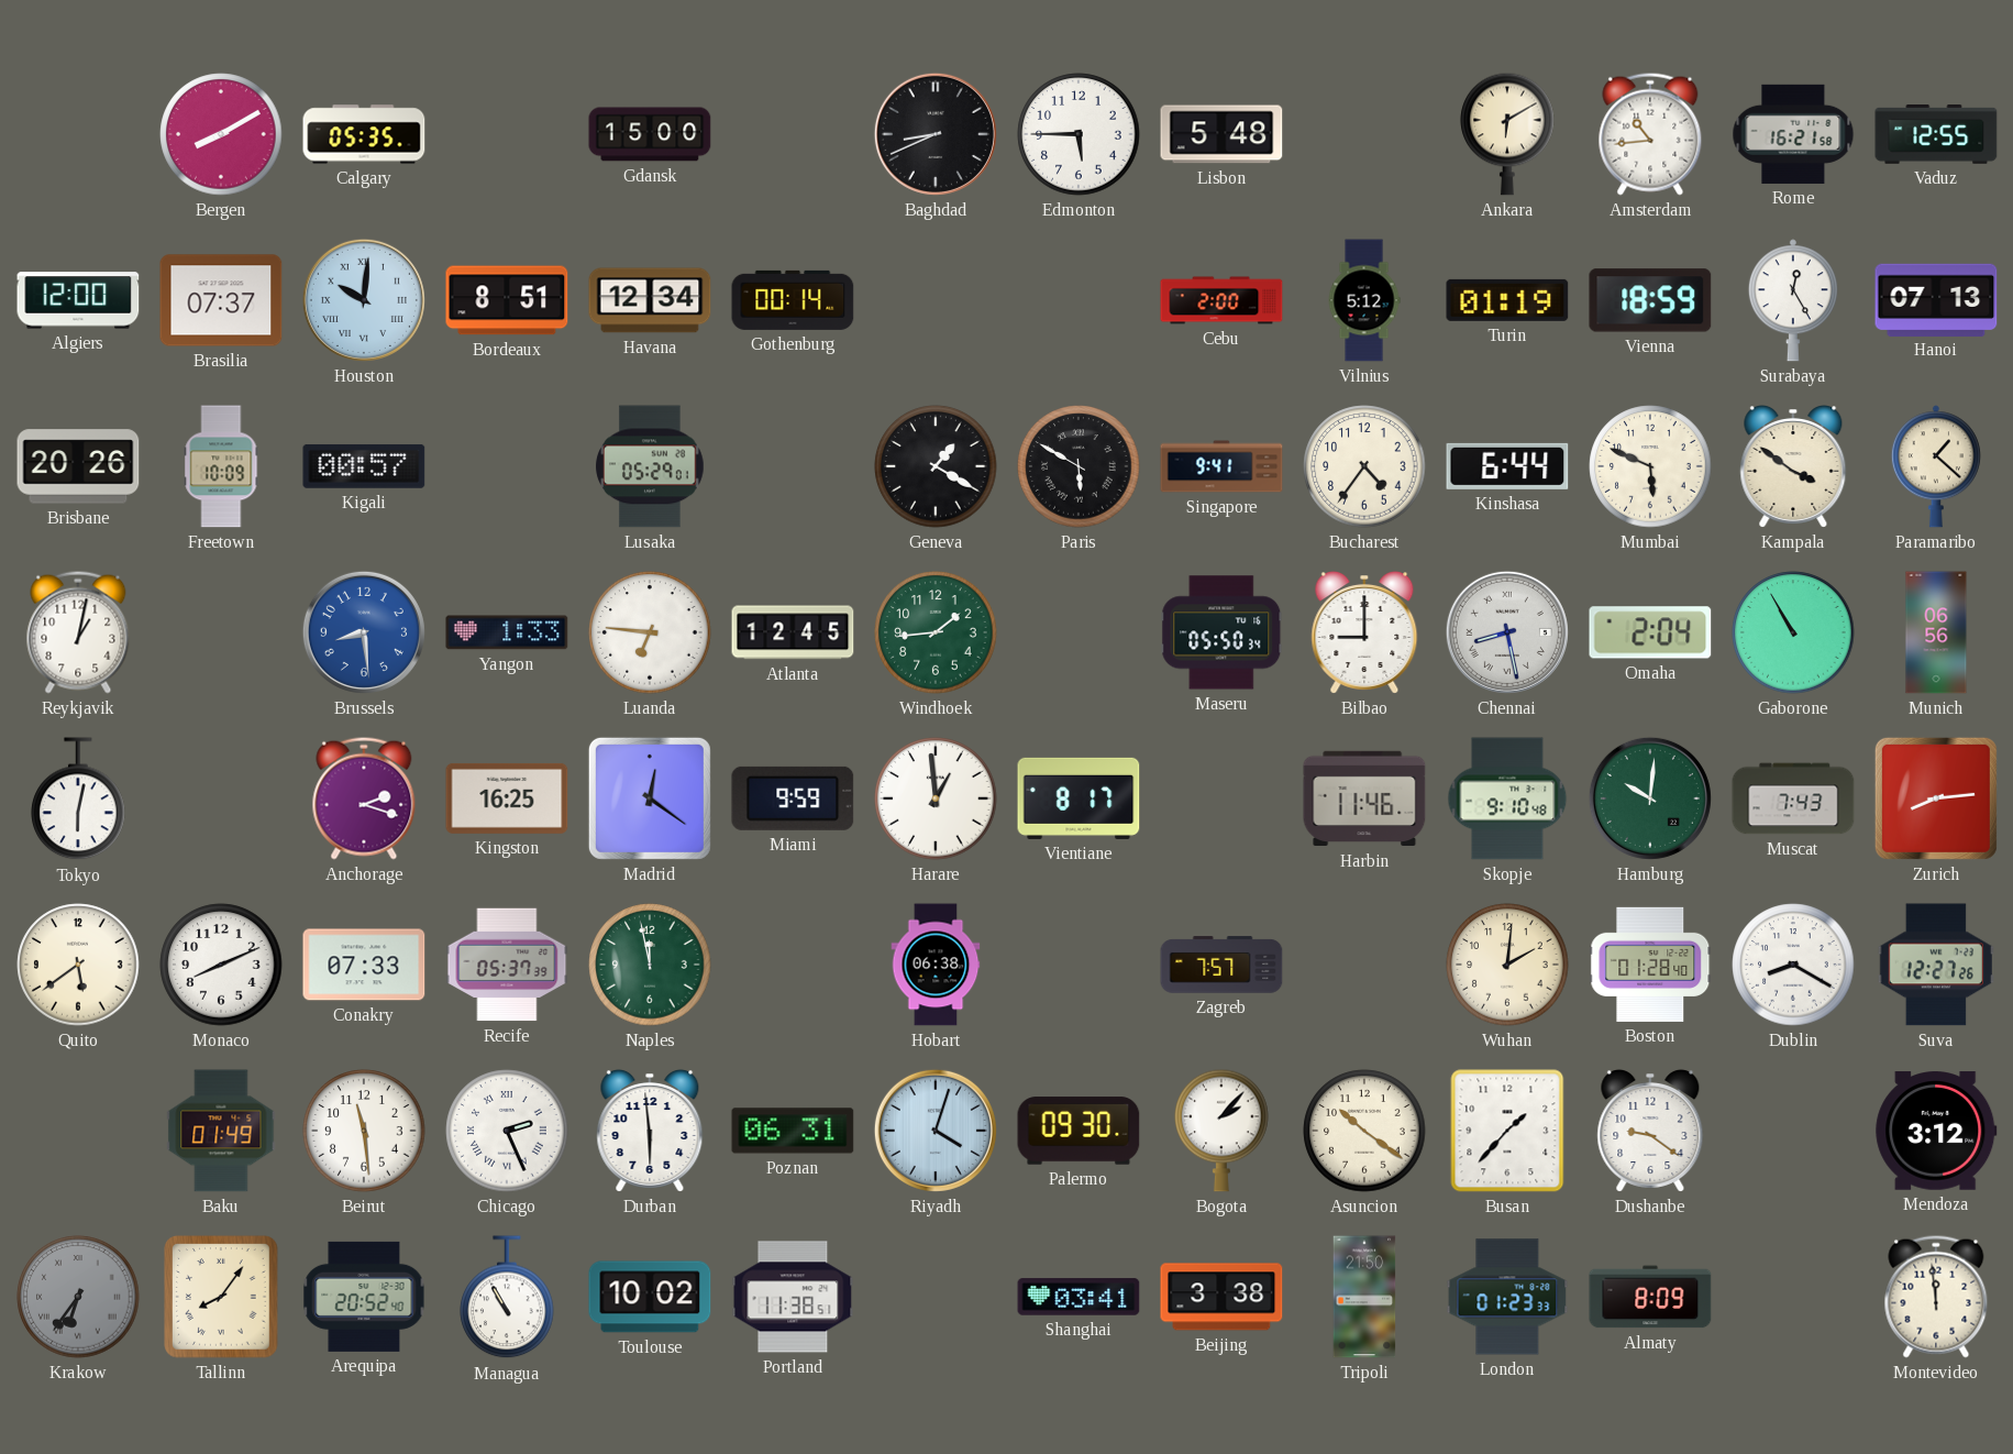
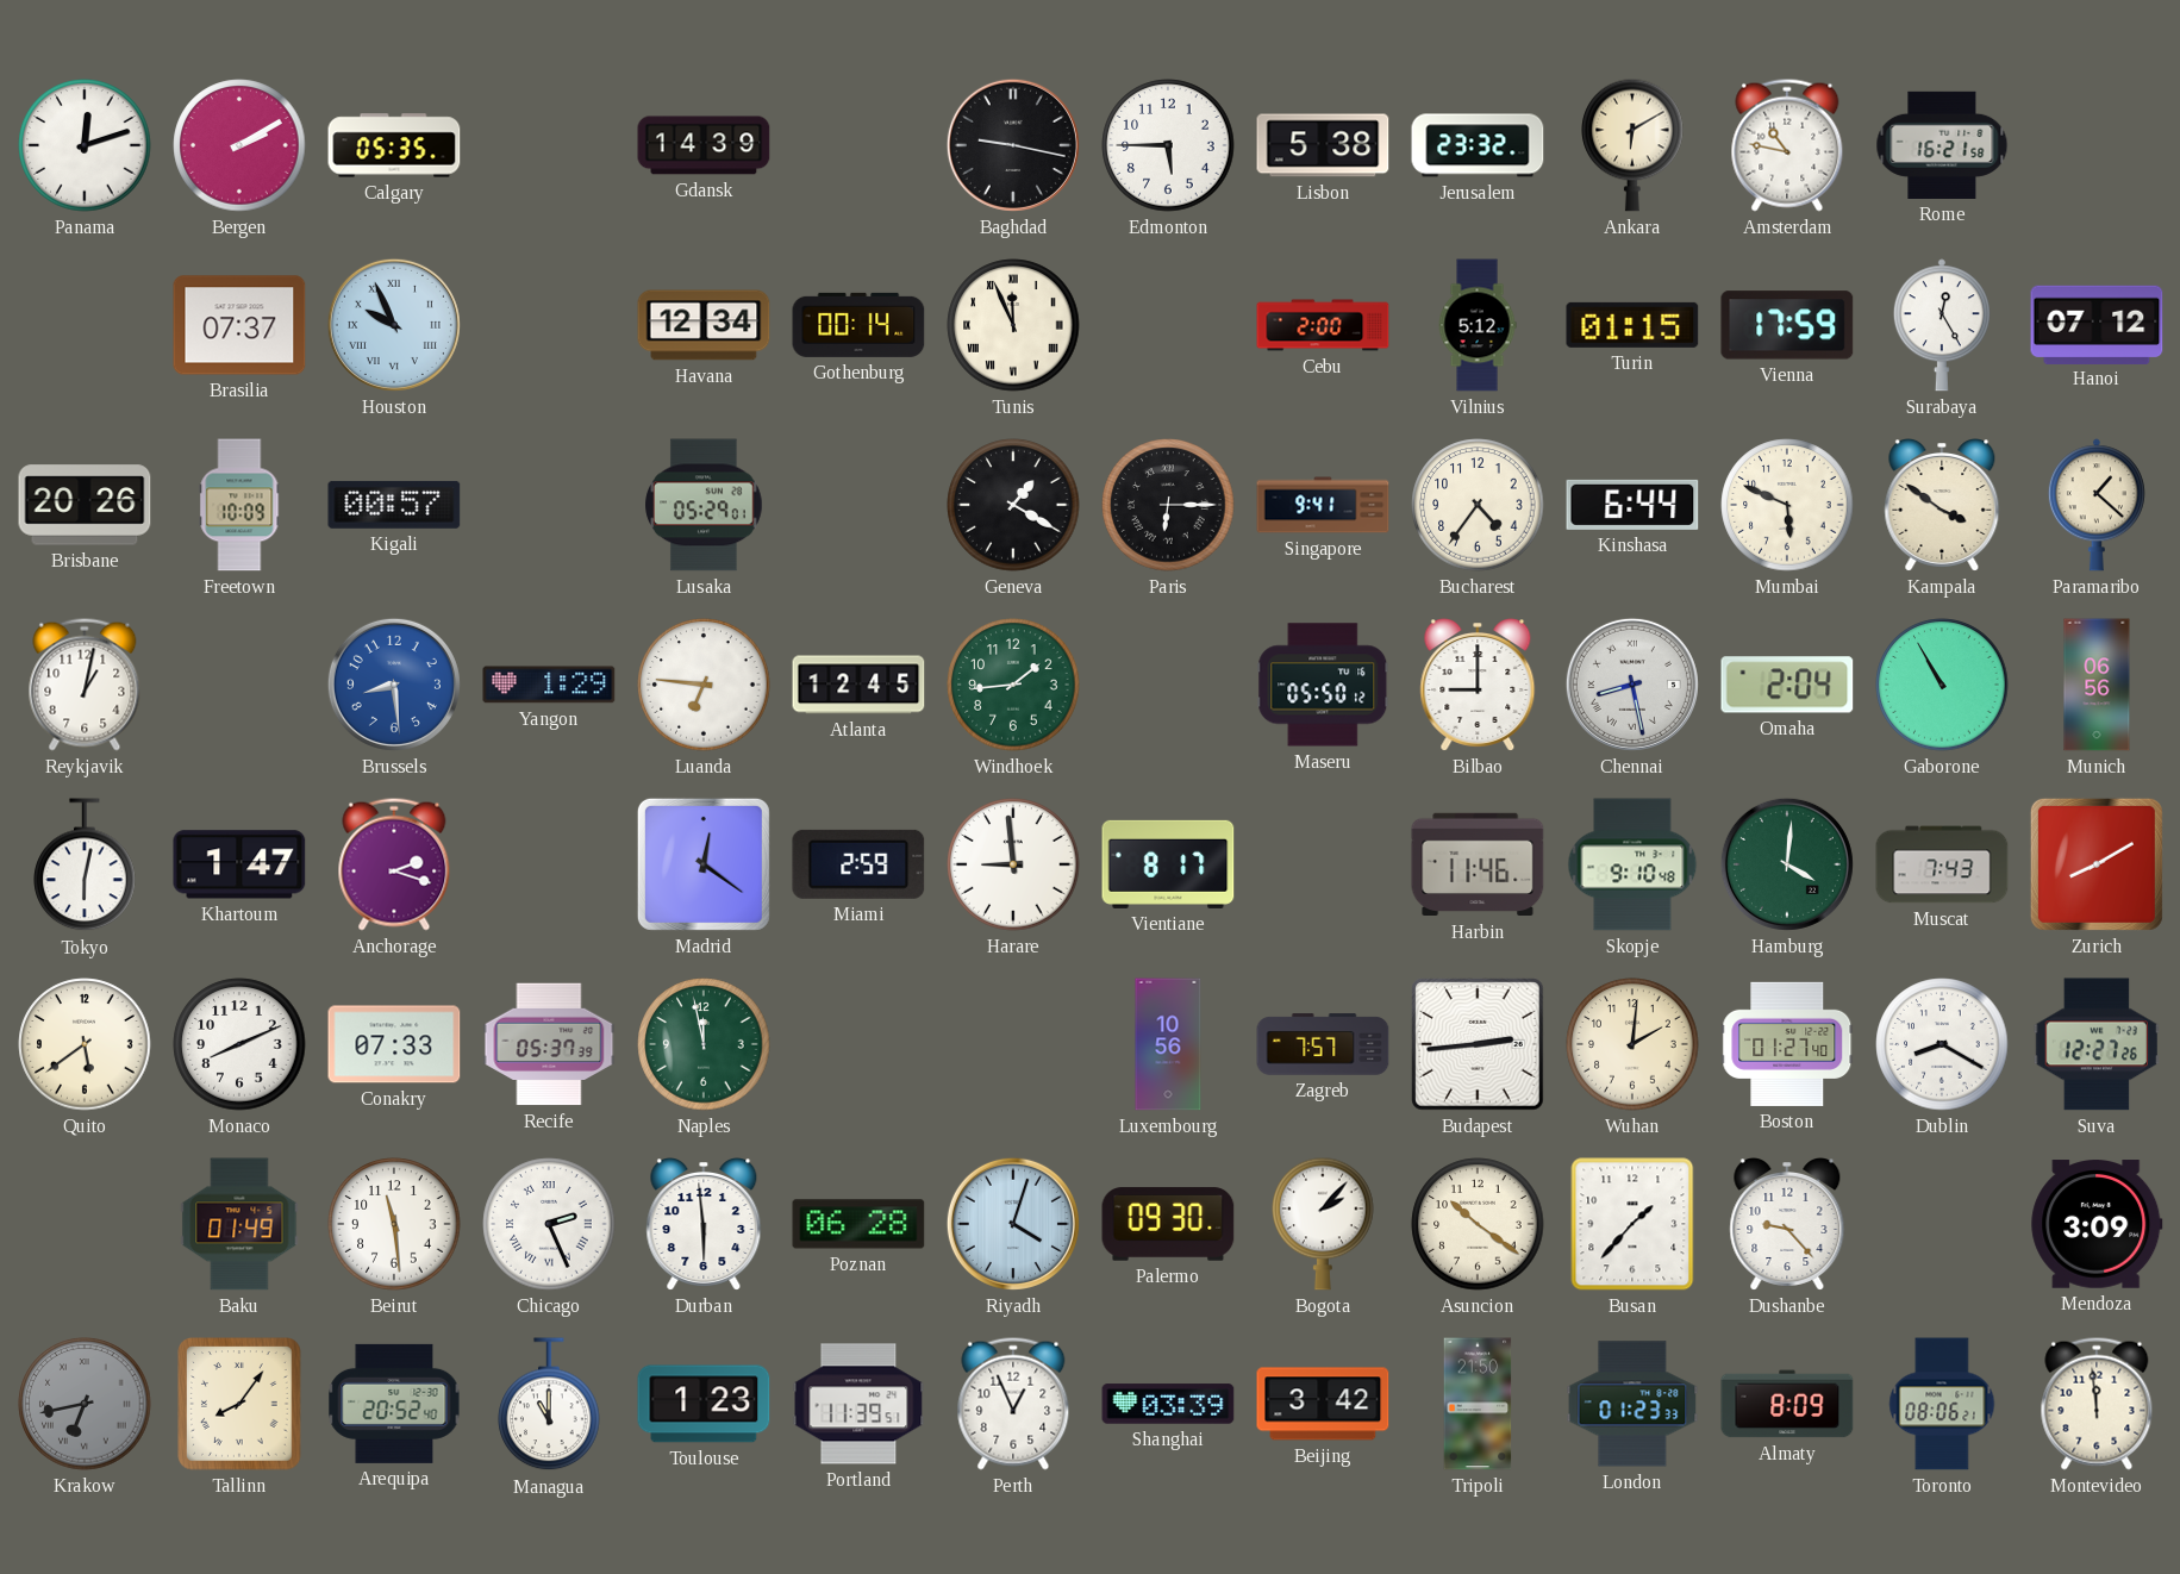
Panama: none -> 12:12
Bergen: 8:10 -> 2:10
Gdansk: 15:00 -> 14:39
Baghdad: 8:41 -> 9:17
Lisbon: 5:48 -> 5:38
Jerusalem: none -> 23:32
Amsterdam: 10:44 -> 10:47
Vaduz: 12:55 -> none
Algiers: 12:00 -> none
Houston: 10:01 -> 9:56
Bordeaux: 8:51 -> none
Tunis: none -> 11:56
Turin: 01:19 -> 01:15
Vienna: 18:59 -> 17:59
Hanoi: 07:13 -> 07:12
Paris: 5:50 -> 6:15
Yangon: 1:33 -> 1:29
Maseru: 05:50:34 -> 05:50:12
Khartoum: none -> 1:47
Kingston: 16:25 -> none
Miami: 9:59 -> 2:59
Harare: 12:59 -> 8:59
Hamburg: 10:01 -> 4:01
Zurich: 8:14 -> 8:10
Hobart: 06:38 -> none
Luxembourg: none -> 10:56
Budapest: none -> 2:44
Boston: 01:28 -> 01:27
Poznan: 06:31 -> 06:28
Dushanbe: 9:21 -> 9:23
Mendoza: 3:12 -> 3:09
Krakow: 6:36 -> 6:43
Managua: 10:55 -> 11:00
Toulouse: 10:02 -> 1:23
Portland: 11:38 -> 11:39
Perth: none -> 12:56
Shanghai: 03:41 -> 03:39
Beijing: 3:38 -> 3:42
Toronto: none -> 08:06
